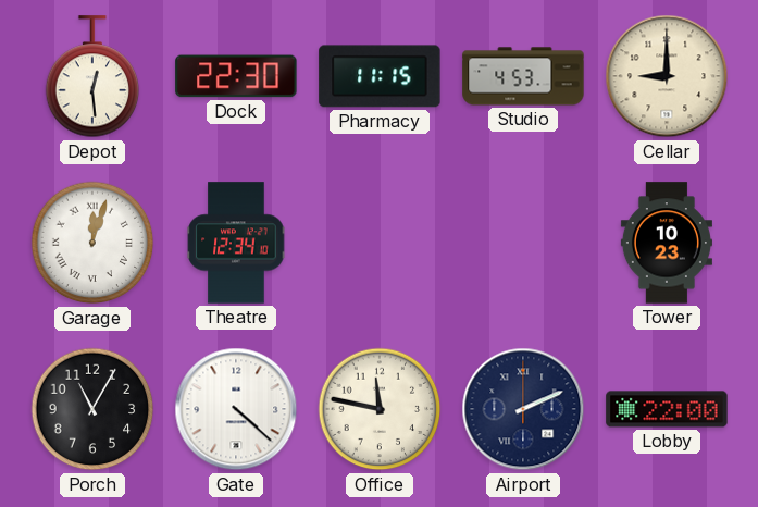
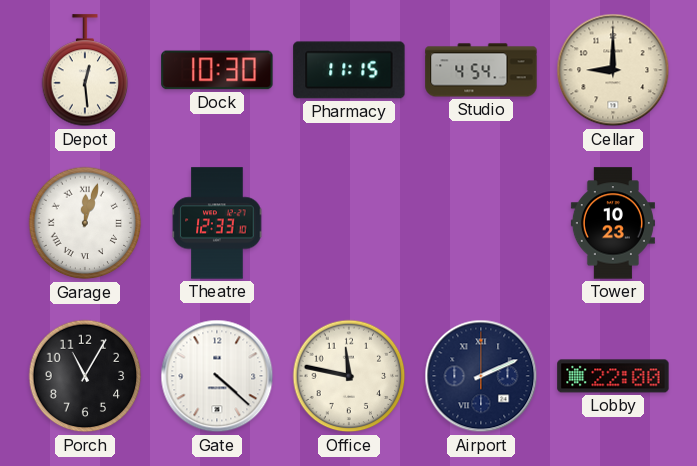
Dock: 22:30 -> 10:30
Studio: 4:53 -> 4:54
Theatre: 12:34 -> 12:33
